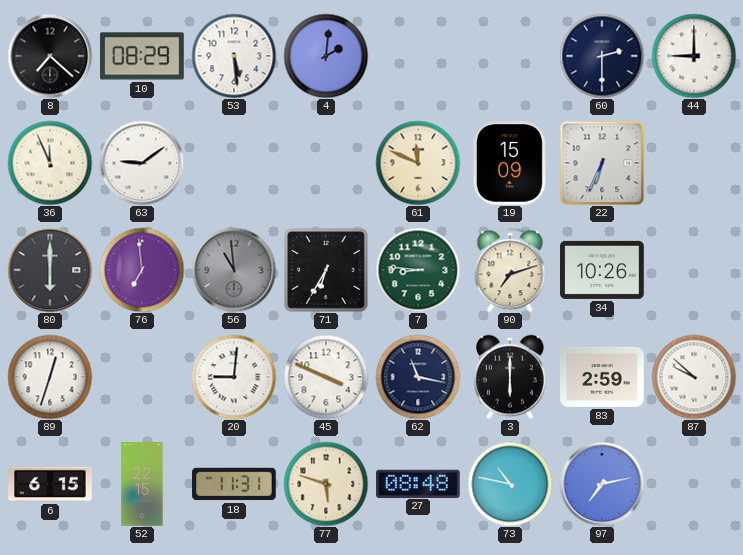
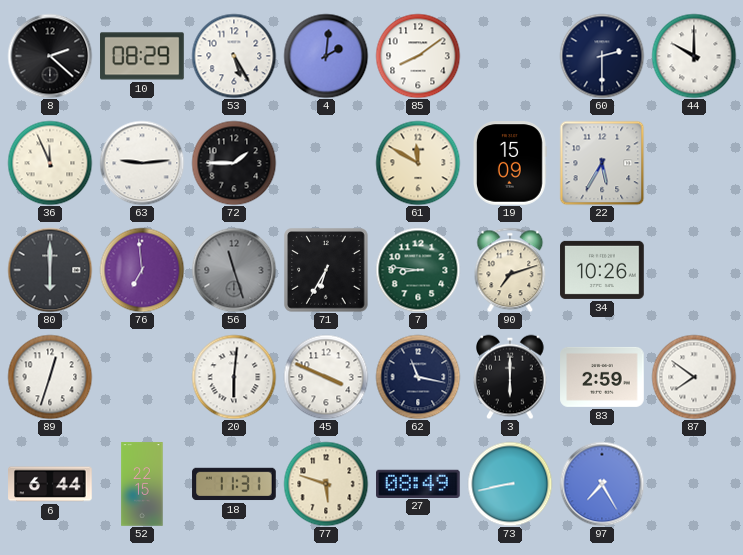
8: 7:22 -> 2:22
53: 5:29 -> 5:25
85: none -> 8:09
44: 9:00 -> 10:00
63: 9:09 -> 9:14
72: none -> 1:45
61: 11:49 -> 11:50
22: 6:34 -> 5:35
56: 10:59 -> 11:27
20: 9:01 -> 6:01
87: 9:52 -> 7:51
6: 6:15 -> 6:44
27: 08:48 -> 08:49
73: 10:47 -> 8:43
97: 7:13 -> 7:25
